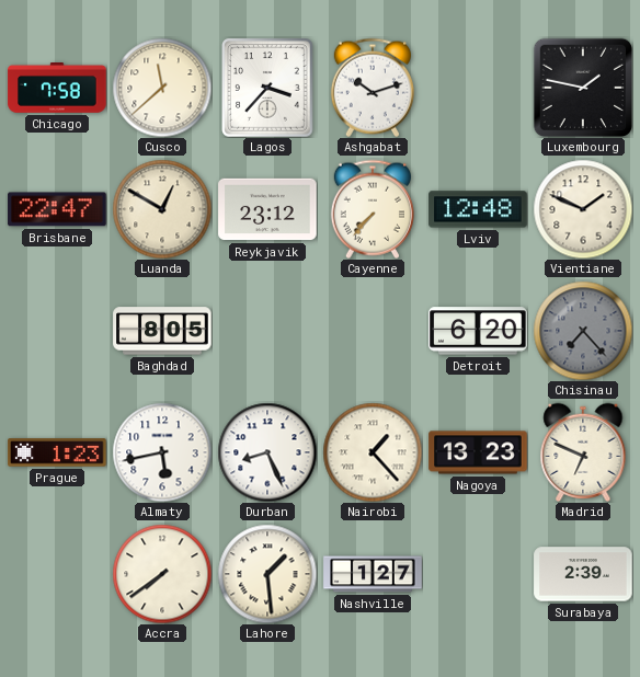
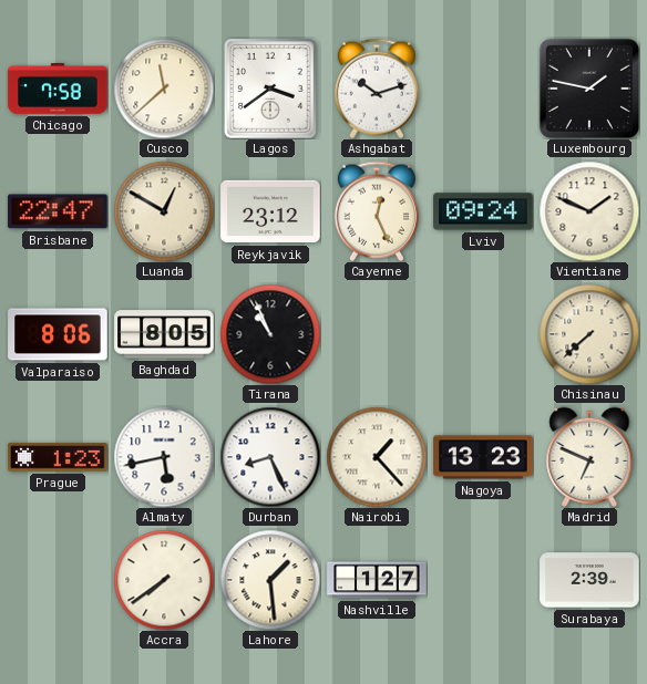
Lagos: 3:37 -> 3:39
Cayenne: 7:37 -> 12:26
Lviv: 12:48 -> 09:24
Valparaiso: none -> 8:06
Tirana: none -> 10:56
Detroit: 6:20 -> none
Chisinau: 7:23 -> 7:38
Chisinau dial: grey -> cream
